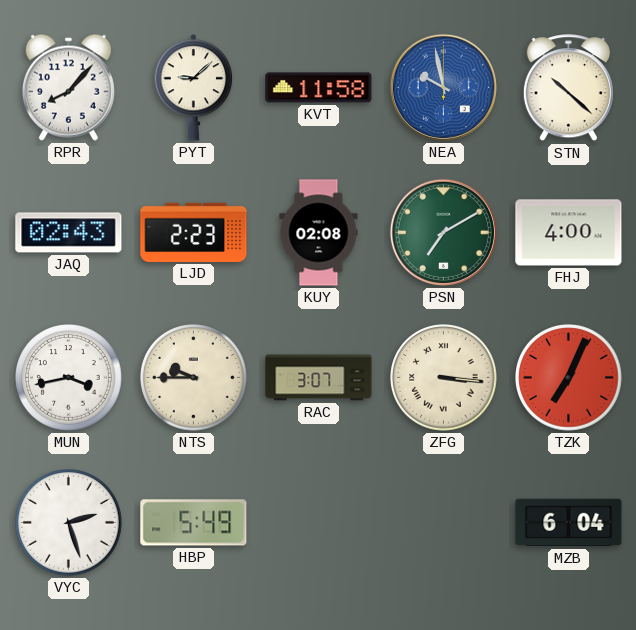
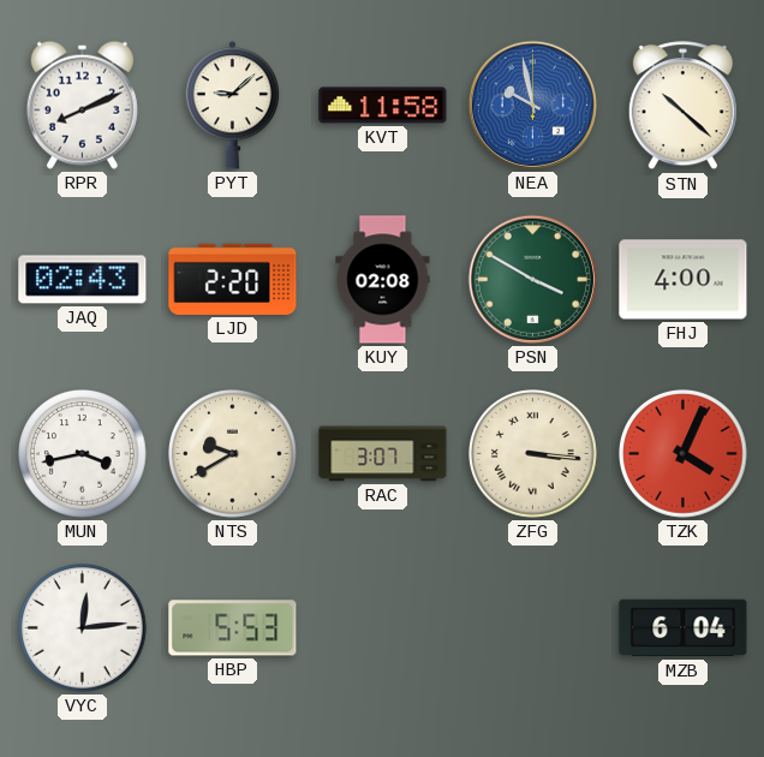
RPR: 8:07 -> 8:11
LJD: 2:23 -> 2:20
PSN: 7:10 -> 3:50
NTS: 9:45 -> 9:40
TZK: 7:04 -> 4:04
VYC: 2:27 -> 12:14
HBP: 5:49 -> 5:53
